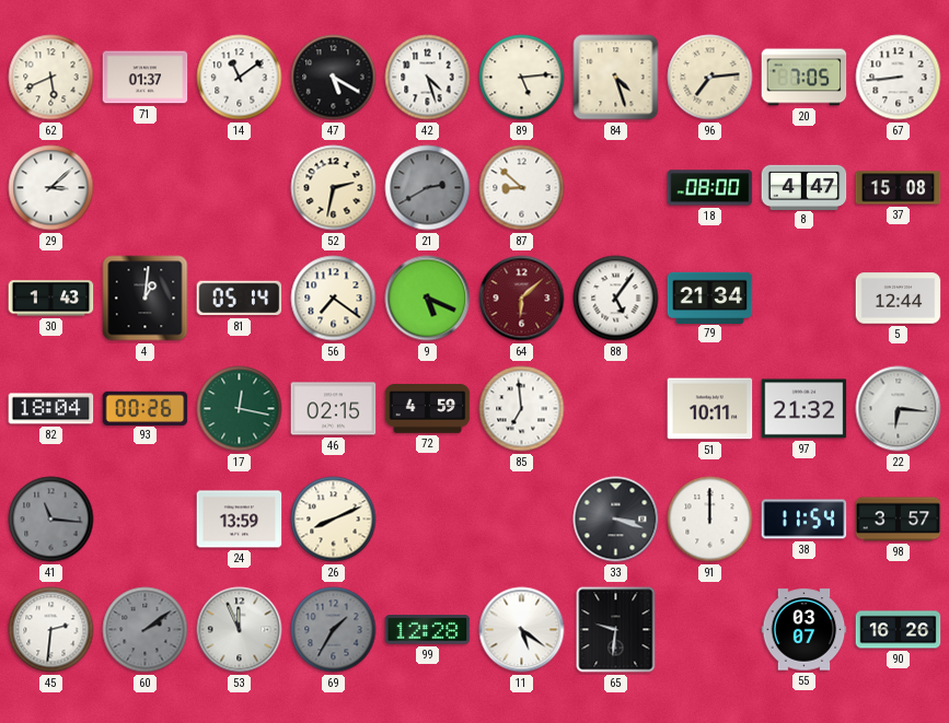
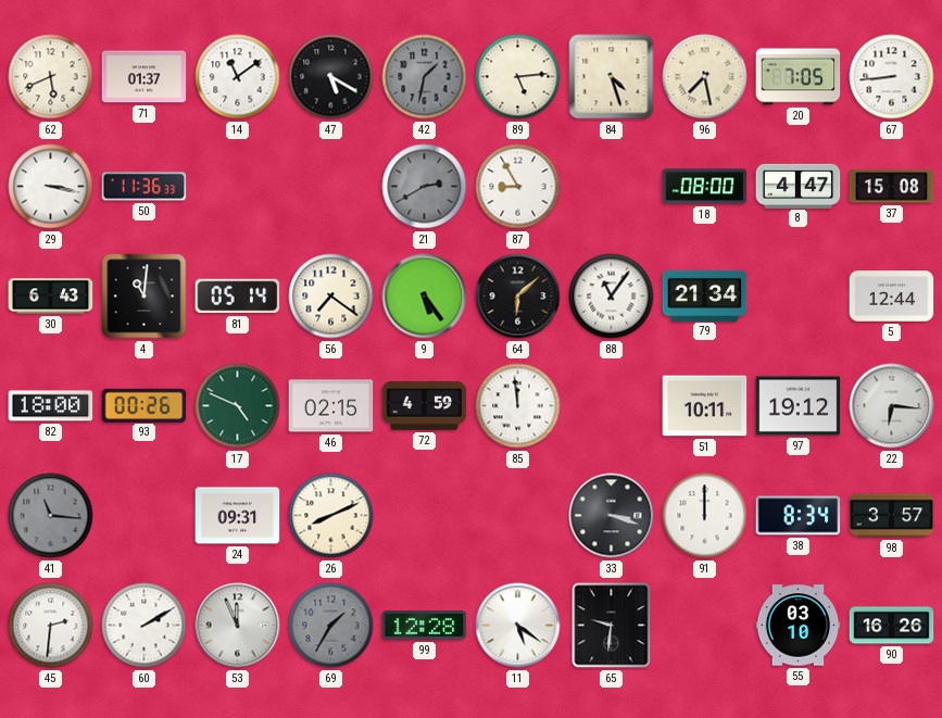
42: 4:27 -> 1:32
42 dial: white -> grey
96: 7:14 -> 7:28
29: 3:08 -> 3:17
50: none -> 11:36
52: 2:32 -> none
87: 8:52 -> 8:55
30: 1:43 -> 6:43
4: 1:01 -> 11:01
9: 5:19 -> 5:24
64 dial: burgundy -> black
88: 5:06 -> 11:06
82: 18:04 -> 18:00
17: 12:17 -> 4:49
85: 6:59 -> 11:59
97: 21:32 -> 19:12
24: 13:59 -> 09:31
38: 11:54 -> 8:34
60: 2:09 -> 2:10
60 dial: grey -> white
55: 03:07 -> 03:10
